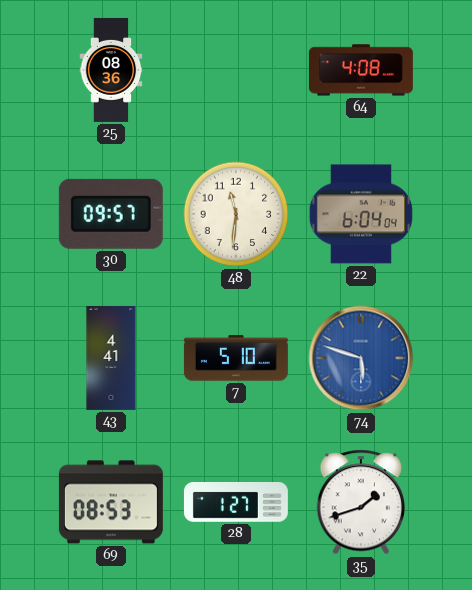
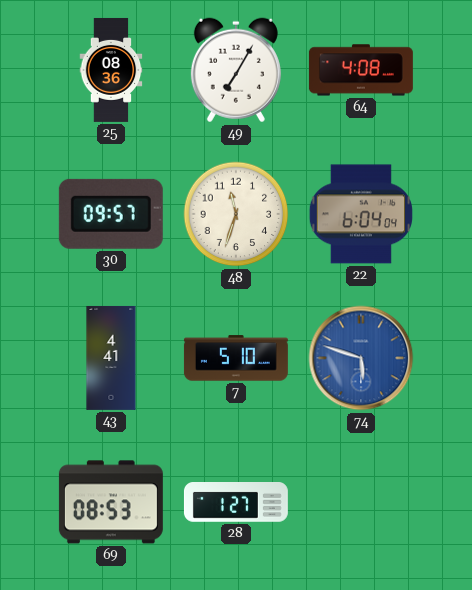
49: none -> 7:05
48: 11:31 -> 11:33
35: 1:42 -> none
